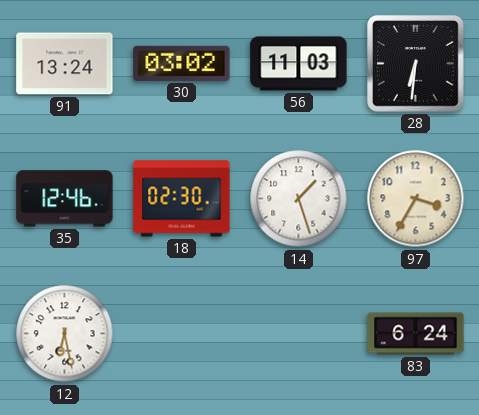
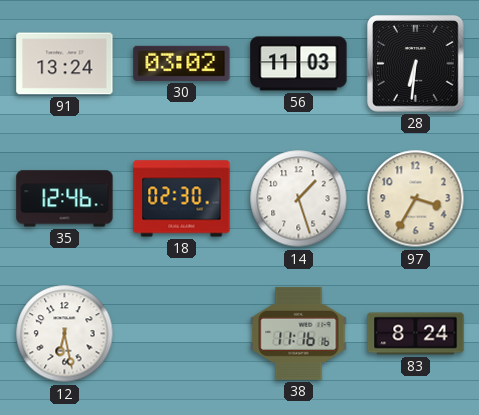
38: none -> 11:16
83: 6:24 -> 8:24
